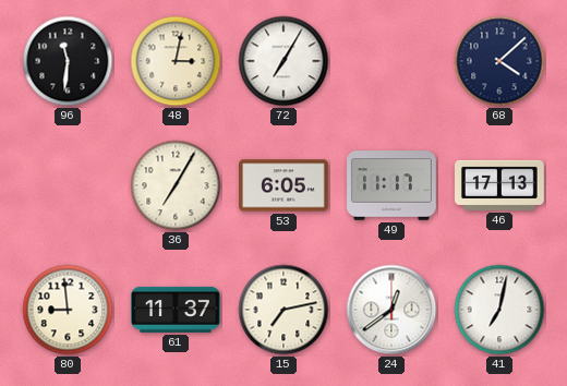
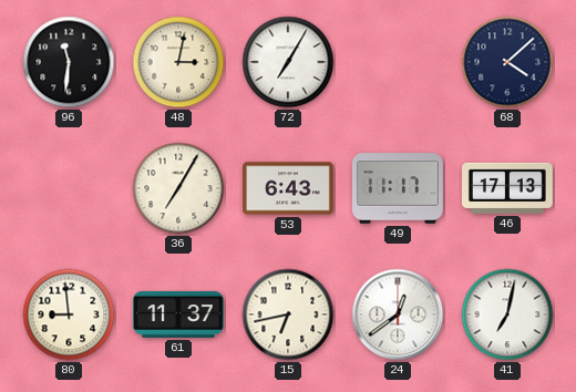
53: 6:05 -> 6:43
15: 7:13 -> 6:43
